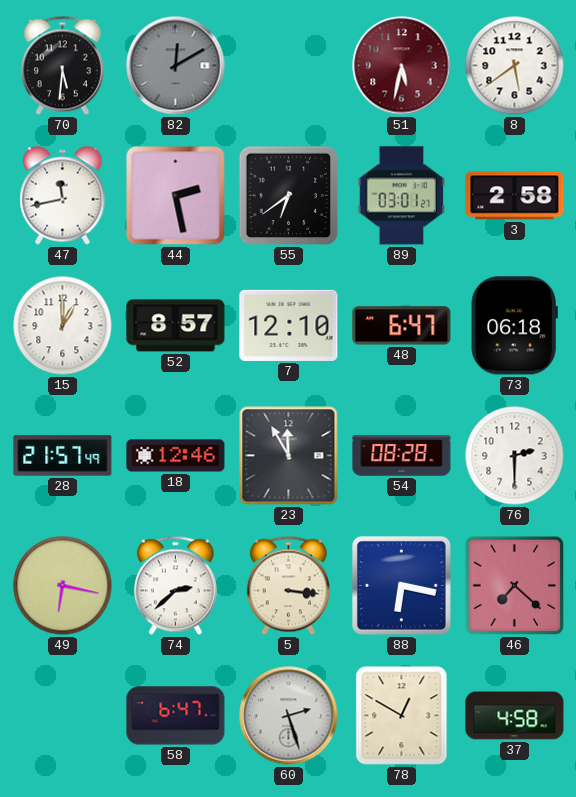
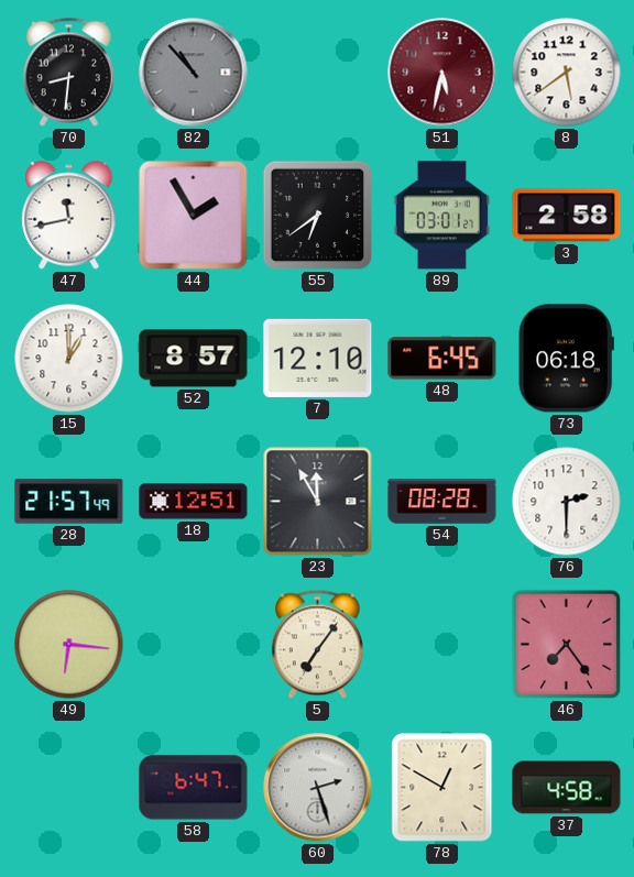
70: 5:31 -> 8:31
82: 12:10 -> 10:53
44: 2:28 -> 1:55
48: 6:47 -> 6:45
18: 12:46 -> 12:51
49: 6:17 -> 6:16
74: 2:38 -> none
5: 3:16 -> 7:06
88: 6:17 -> none
46: 7:22 -> 7:24
